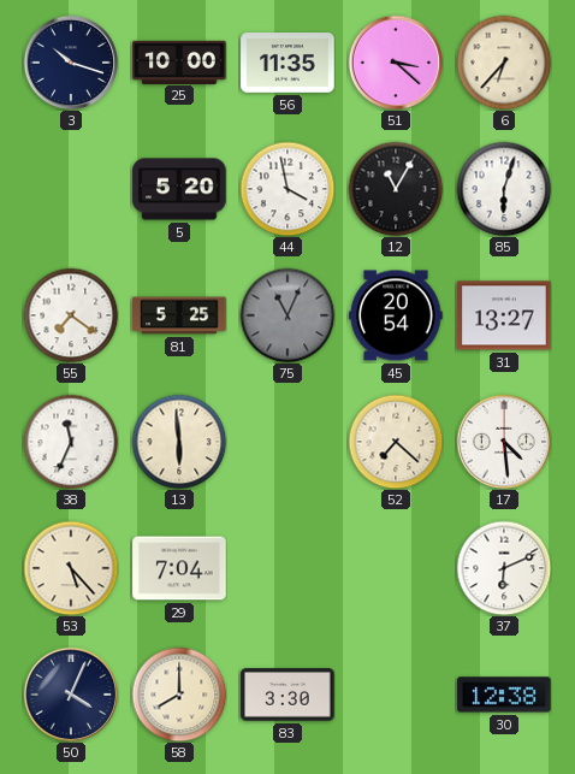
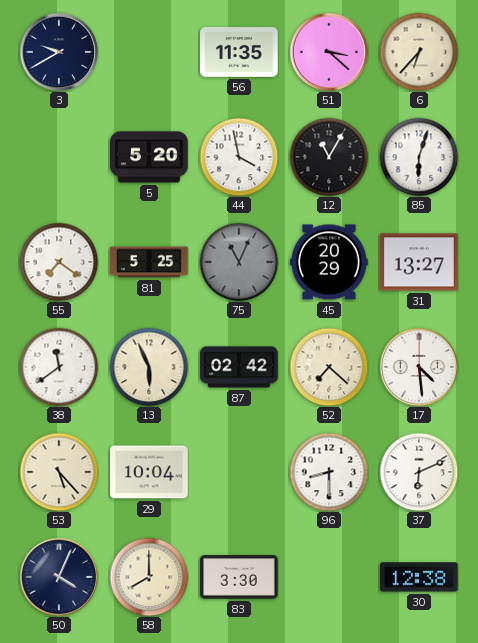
3: 10:18 -> 9:40
25: 10:00 -> none
45: 20:54 -> 20:29
38: 11:34 -> 11:39
13: 5:59 -> 5:56
87: none -> 02:42
29: 7:04 -> 10:04
96: none -> 8:30
